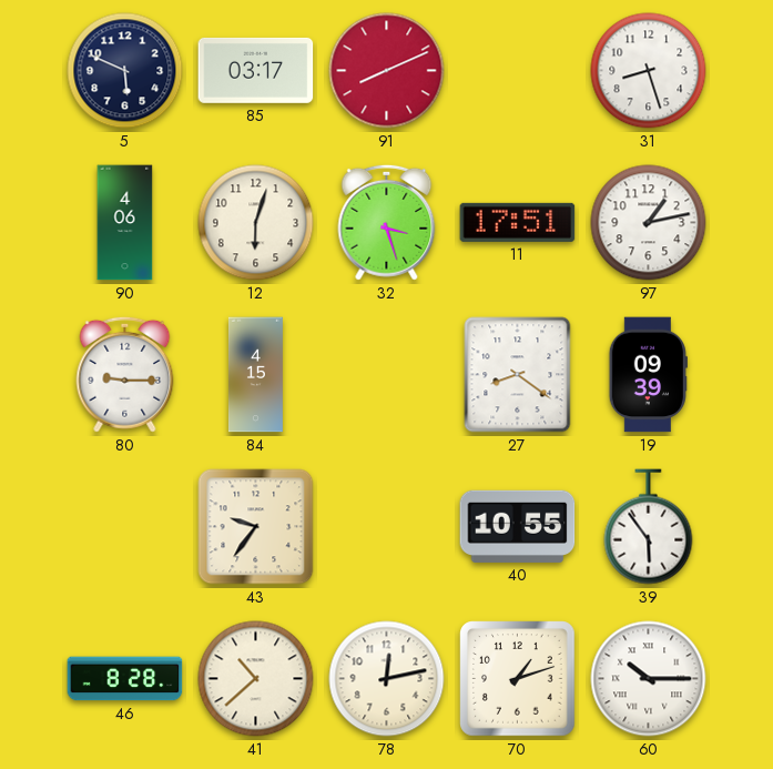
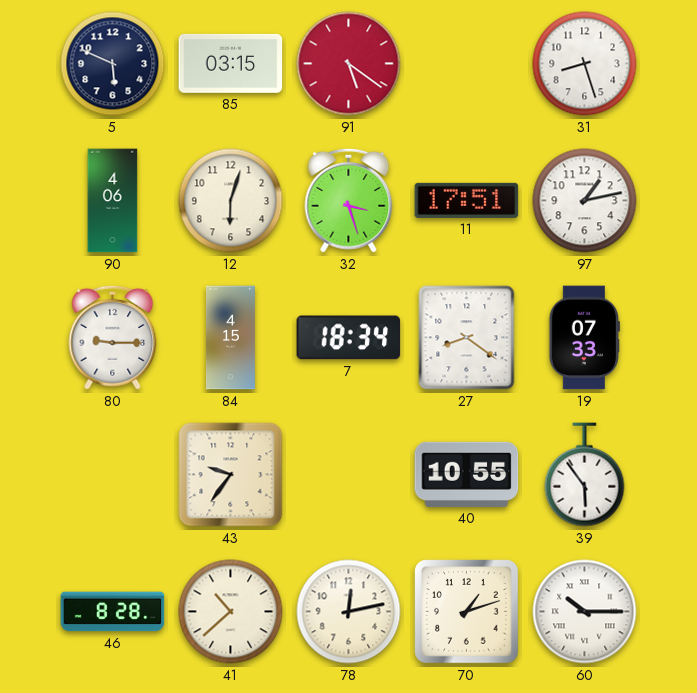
85: 03:17 -> 03:15
91: 8:11 -> 5:21
7: none -> 18:34
19: 09:39 -> 07:33
